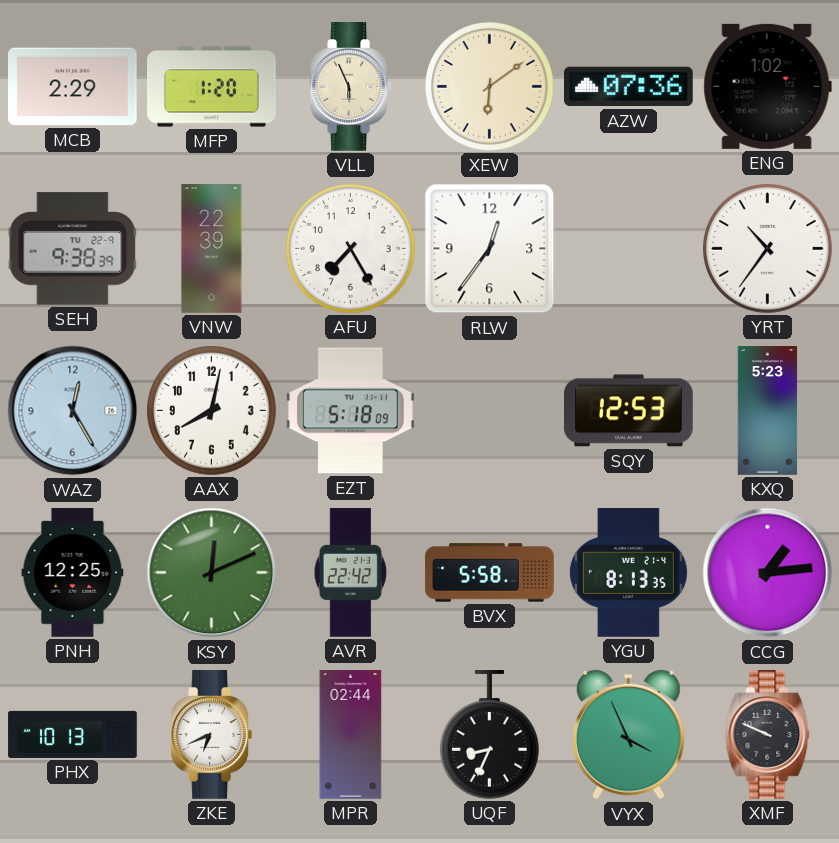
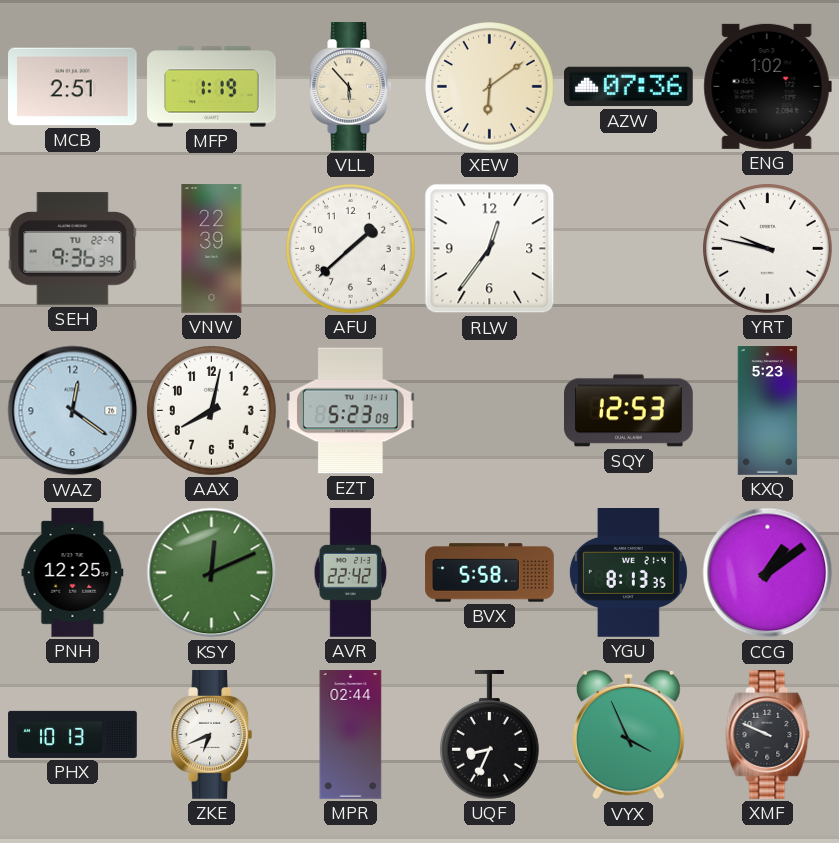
MCB: 2:29 -> 2:51
MFP: 1:20 -> 1:19
VLL: 5:56 -> 5:53
SEH: 9:38 -> 9:36
AFU: 7:25 -> 1:38
YRT: 10:36 -> 9:47
WAZ: 12:25 -> 12:21
EZT: 5:18 -> 5:23
CCG: 1:14 -> 1:09
